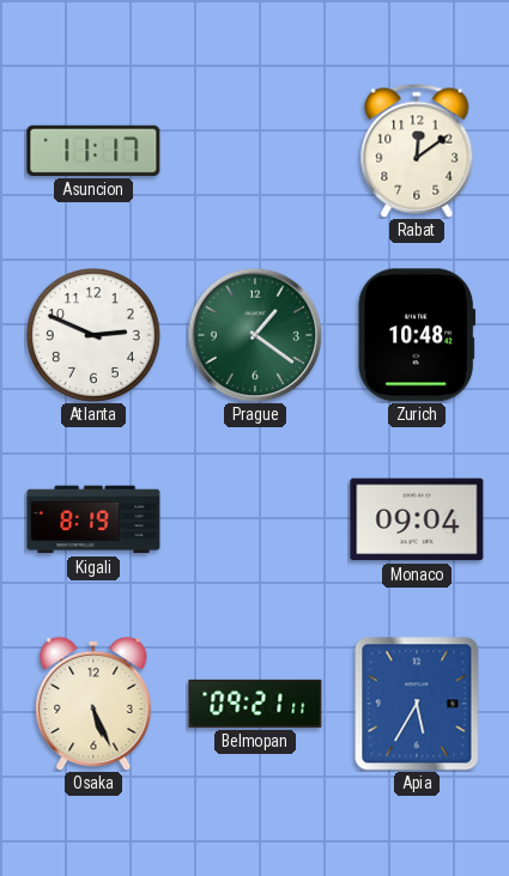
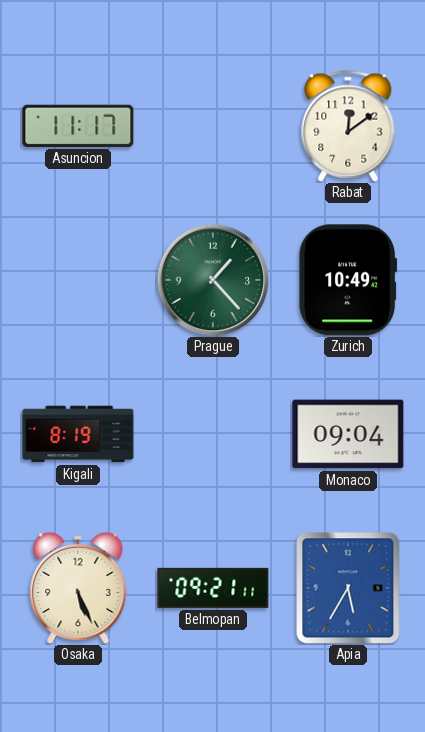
Atlanta: 2:49 -> none
Prague: 1:21 -> 1:23
Zurich: 10:48 -> 10:49
